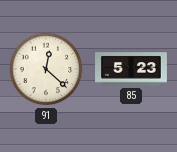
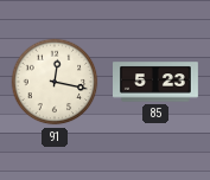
91: 12:22 -> 12:17
